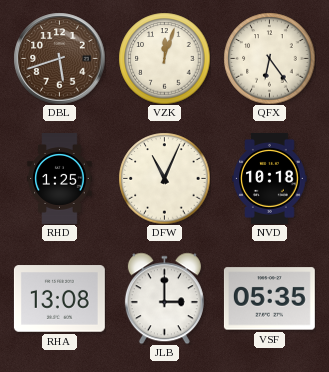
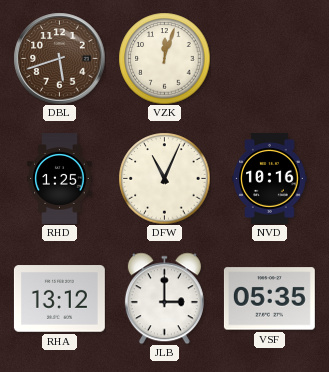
QFX: 6:24 -> none
NVD: 10:18 -> 10:16
RHA: 13:08 -> 13:12
